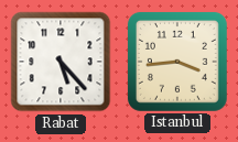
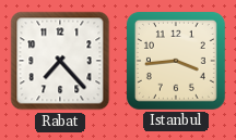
Rabat: 5:23 -> 7:23
